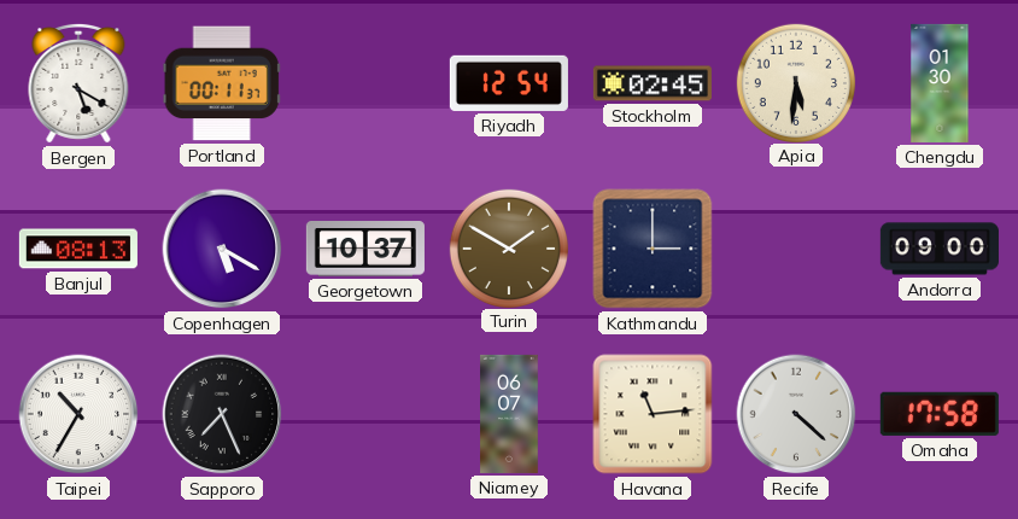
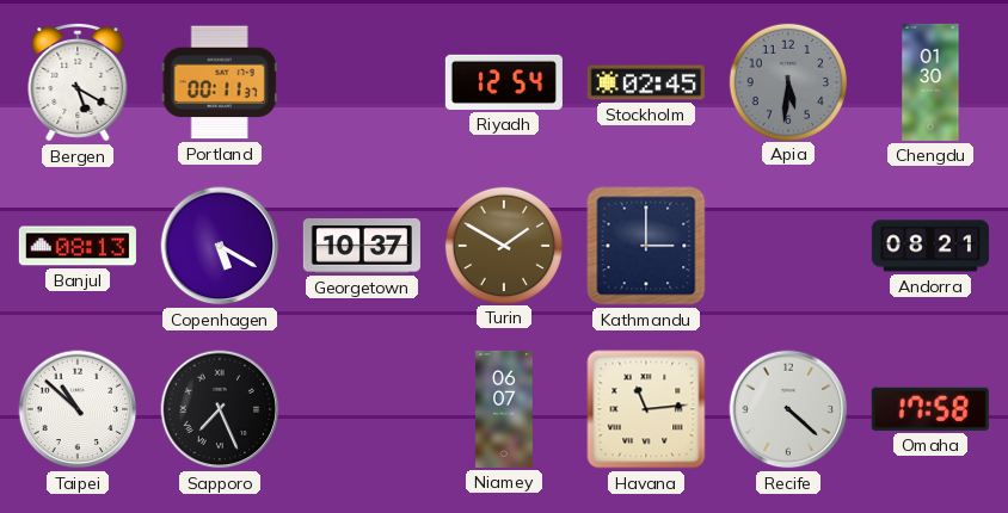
Apia dial: cream -> grey
Andorra: 09:00 -> 08:21
Taipei: 10:35 -> 10:52
